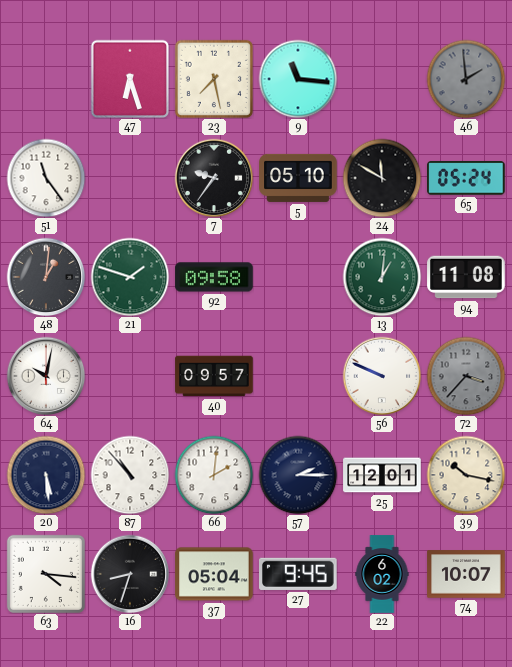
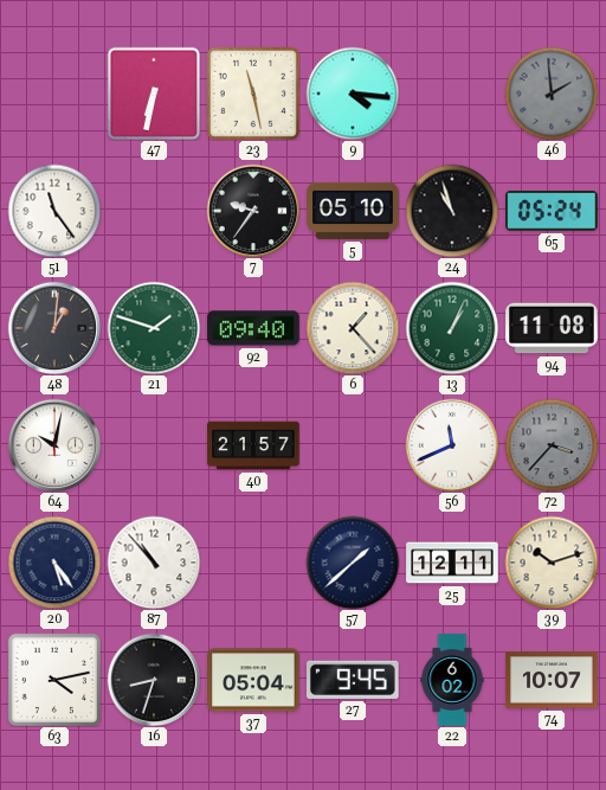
47: 6:27 -> 6:32
23: 7:28 -> 11:28
9: 11:16 -> 4:16
24: 11:50 -> 10:57
92: 09:58 -> 09:40
6: none -> 1:23
13: 1:01 -> 1:04
40: 09:57 -> 21:57
56: 9:49 -> 11:41
20: 5:29 -> 5:24
66: 2:01 -> none
57: 2:15 -> 1:38
25: 12:01 -> 12:11
39: 10:17 -> 10:12
63: 4:16 -> 4:13
